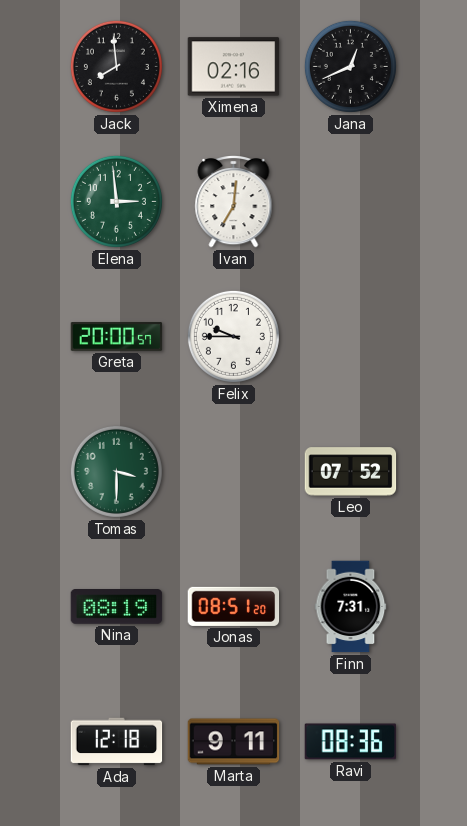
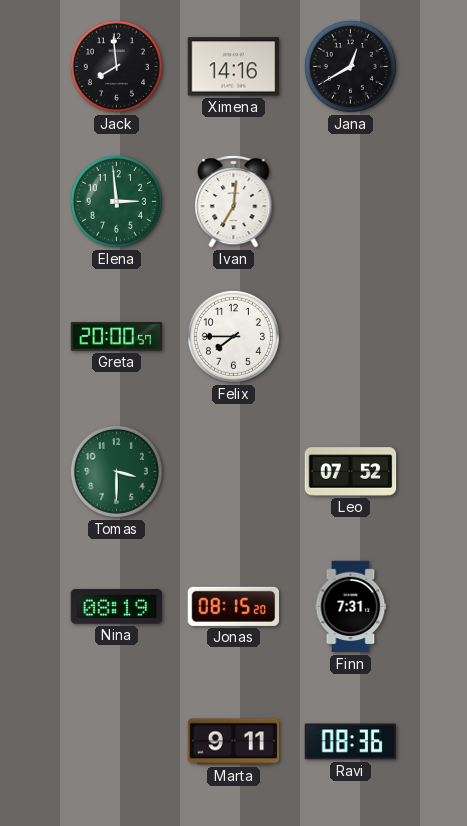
Ximena: 02:16 -> 14:16
Jana: 12:41 -> 12:40
Felix: 9:45 -> 7:45
Jonas: 08:51 -> 08:15
Ada: 12:18 -> none
